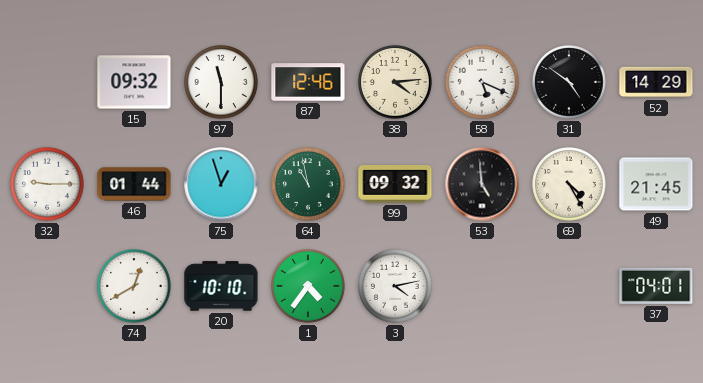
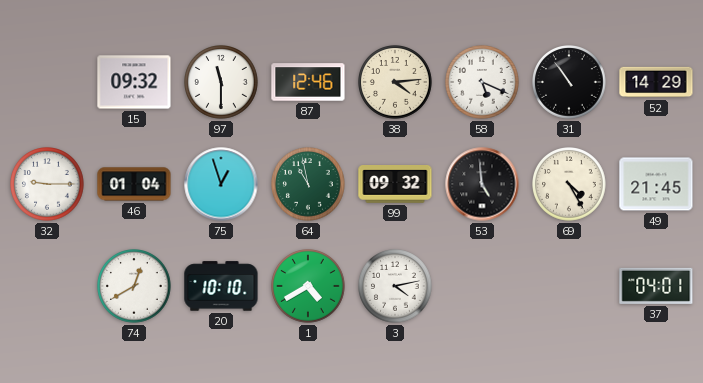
31: 4:51 -> 10:54
46: 01:44 -> 01:04
1: 4:36 -> 4:40
